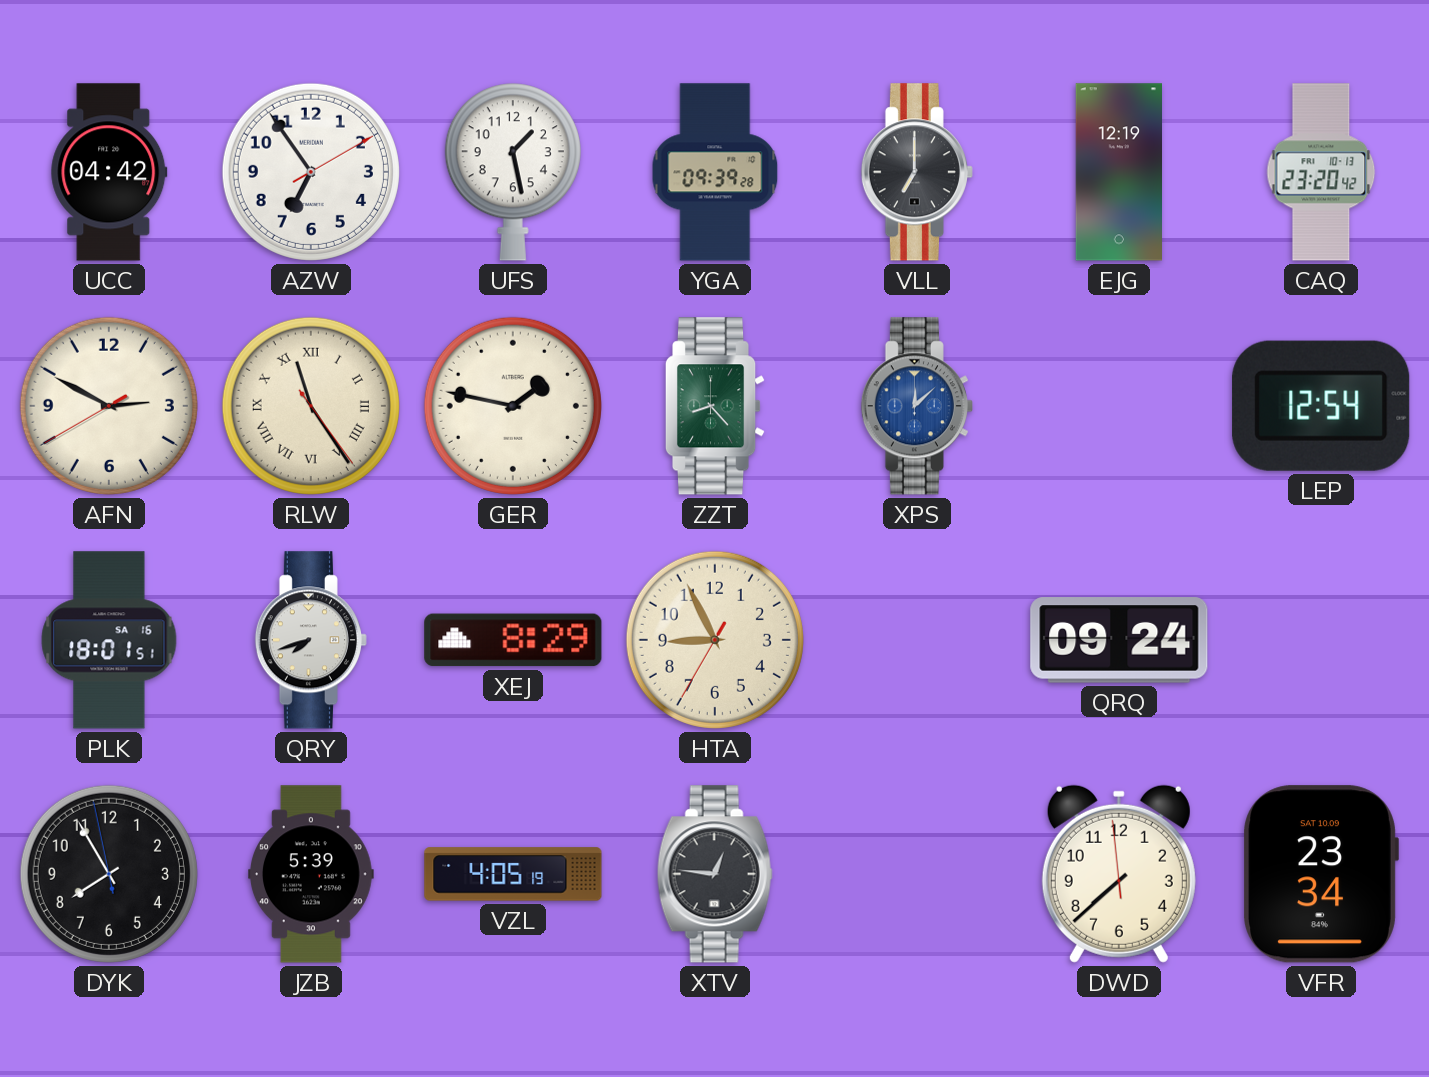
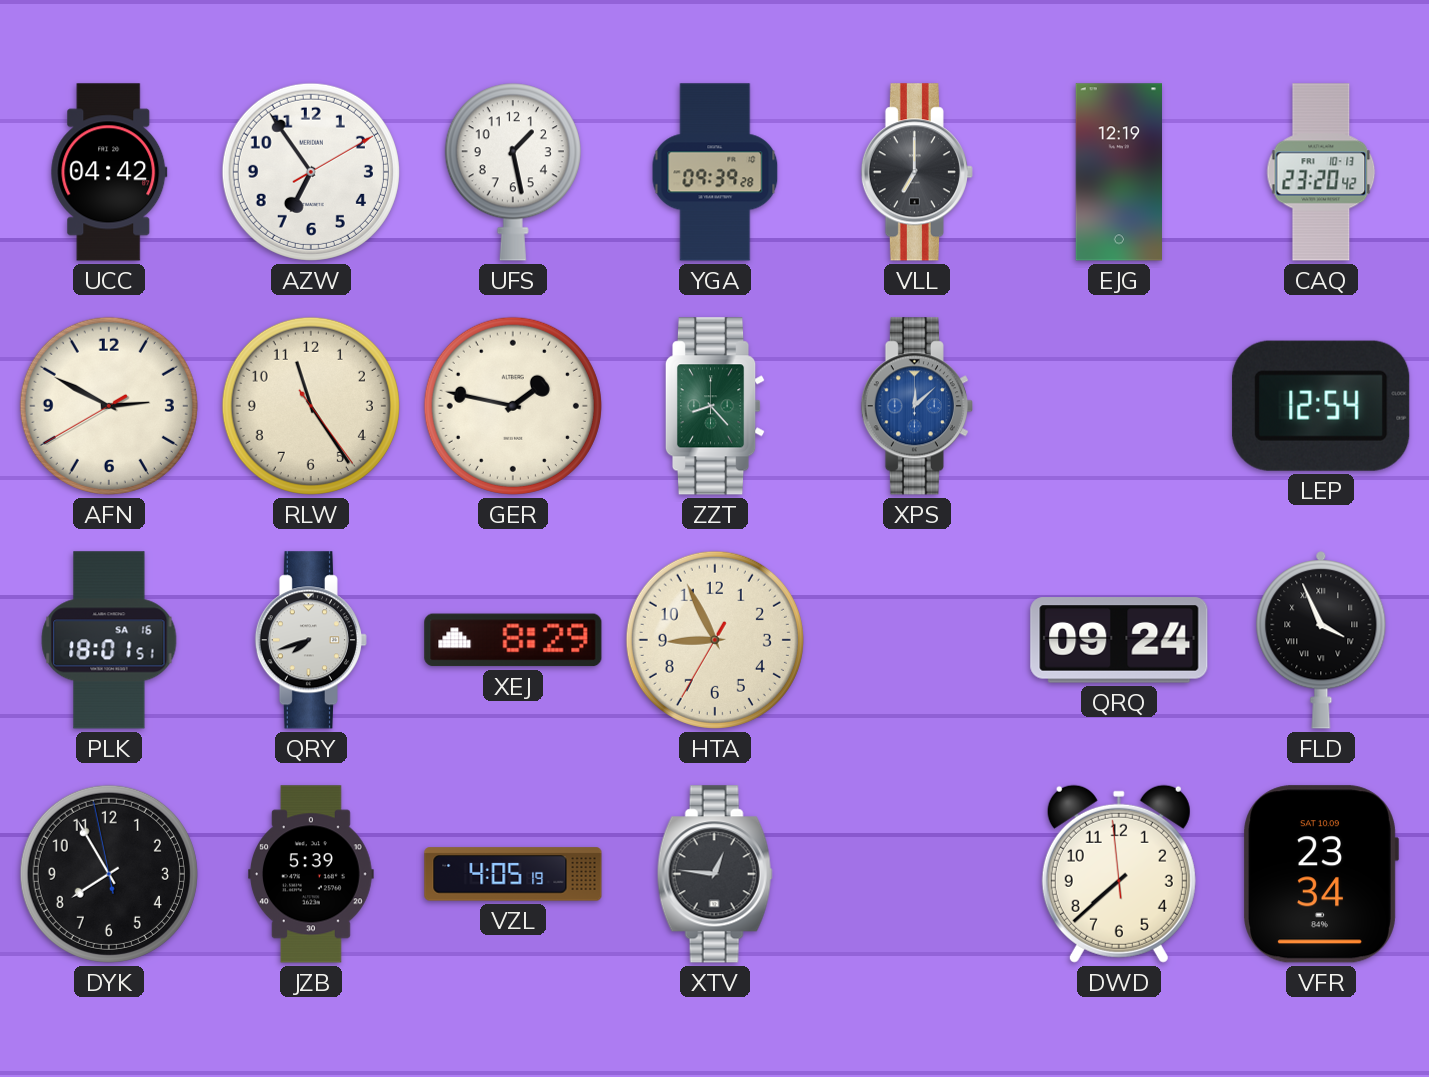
RLW numerals: Roman -> Arabic
FLD: none -> 3:56
